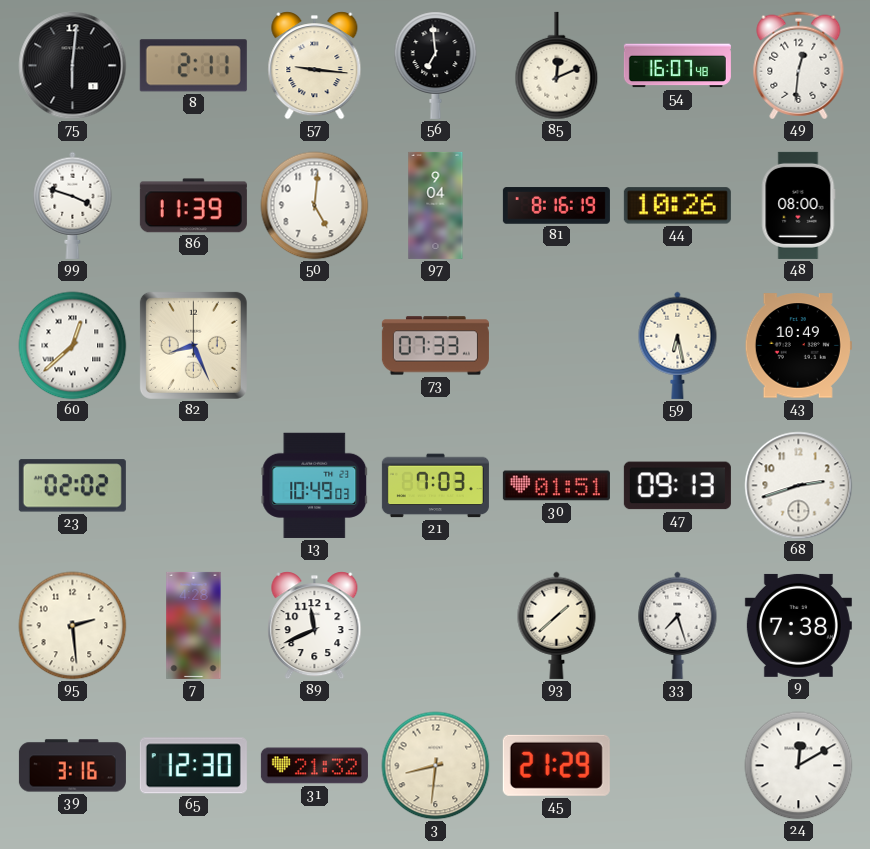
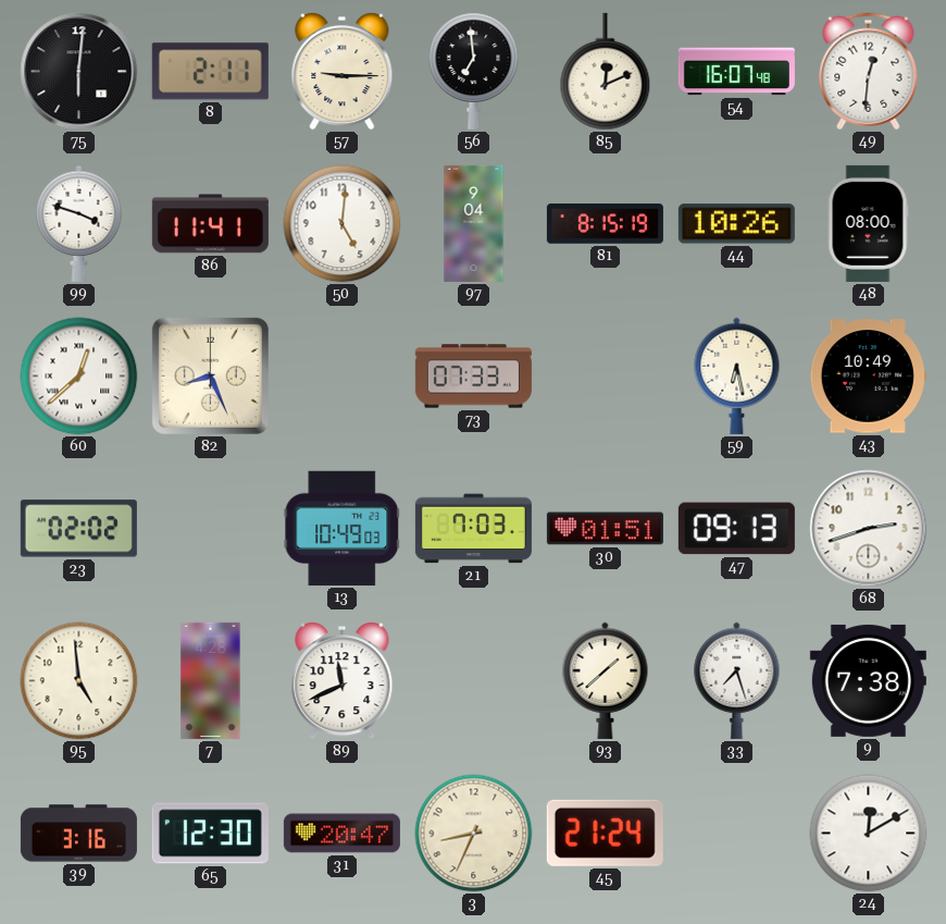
57: 9:16 -> 9:15
86: 11:39 -> 11:41
81: 8:16 -> 8:15
95: 2:29 -> 4:59
31: 21:32 -> 20:47
3: 8:31 -> 8:34
45: 21:29 -> 21:24
